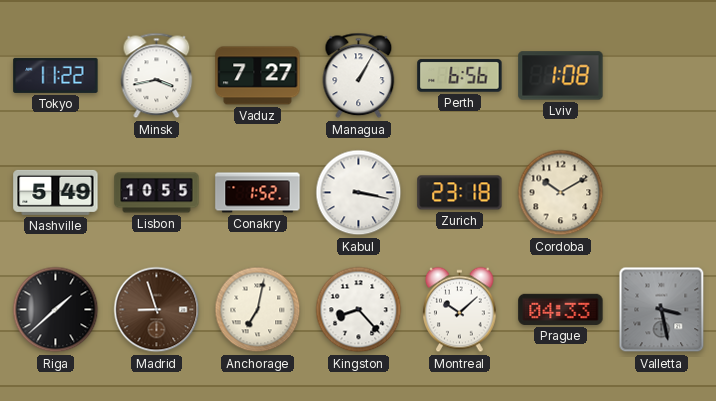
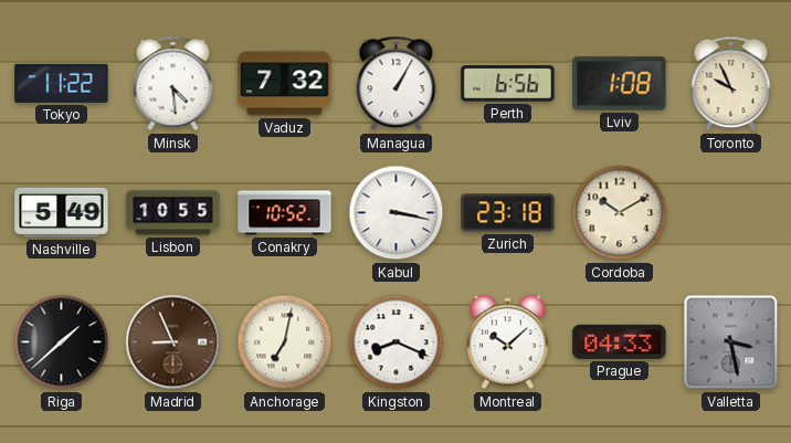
Minsk: 3:43 -> 4:29
Vaduz: 7:27 -> 7:32
Toronto: none -> 9:56
Conakry: 1:52 -> 10:52
Madrid: 8:57 -> 8:56
Kingston: 8:23 -> 8:19
